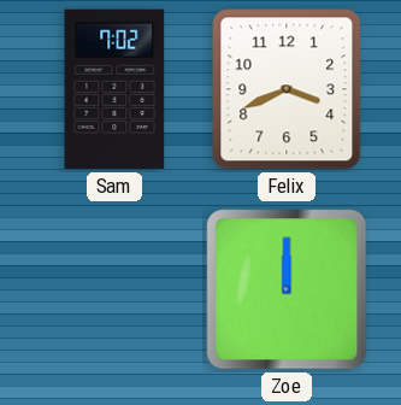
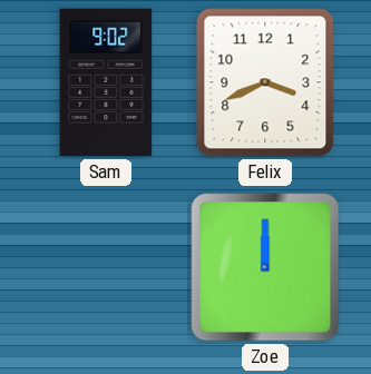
Sam: 7:02 -> 9:02
